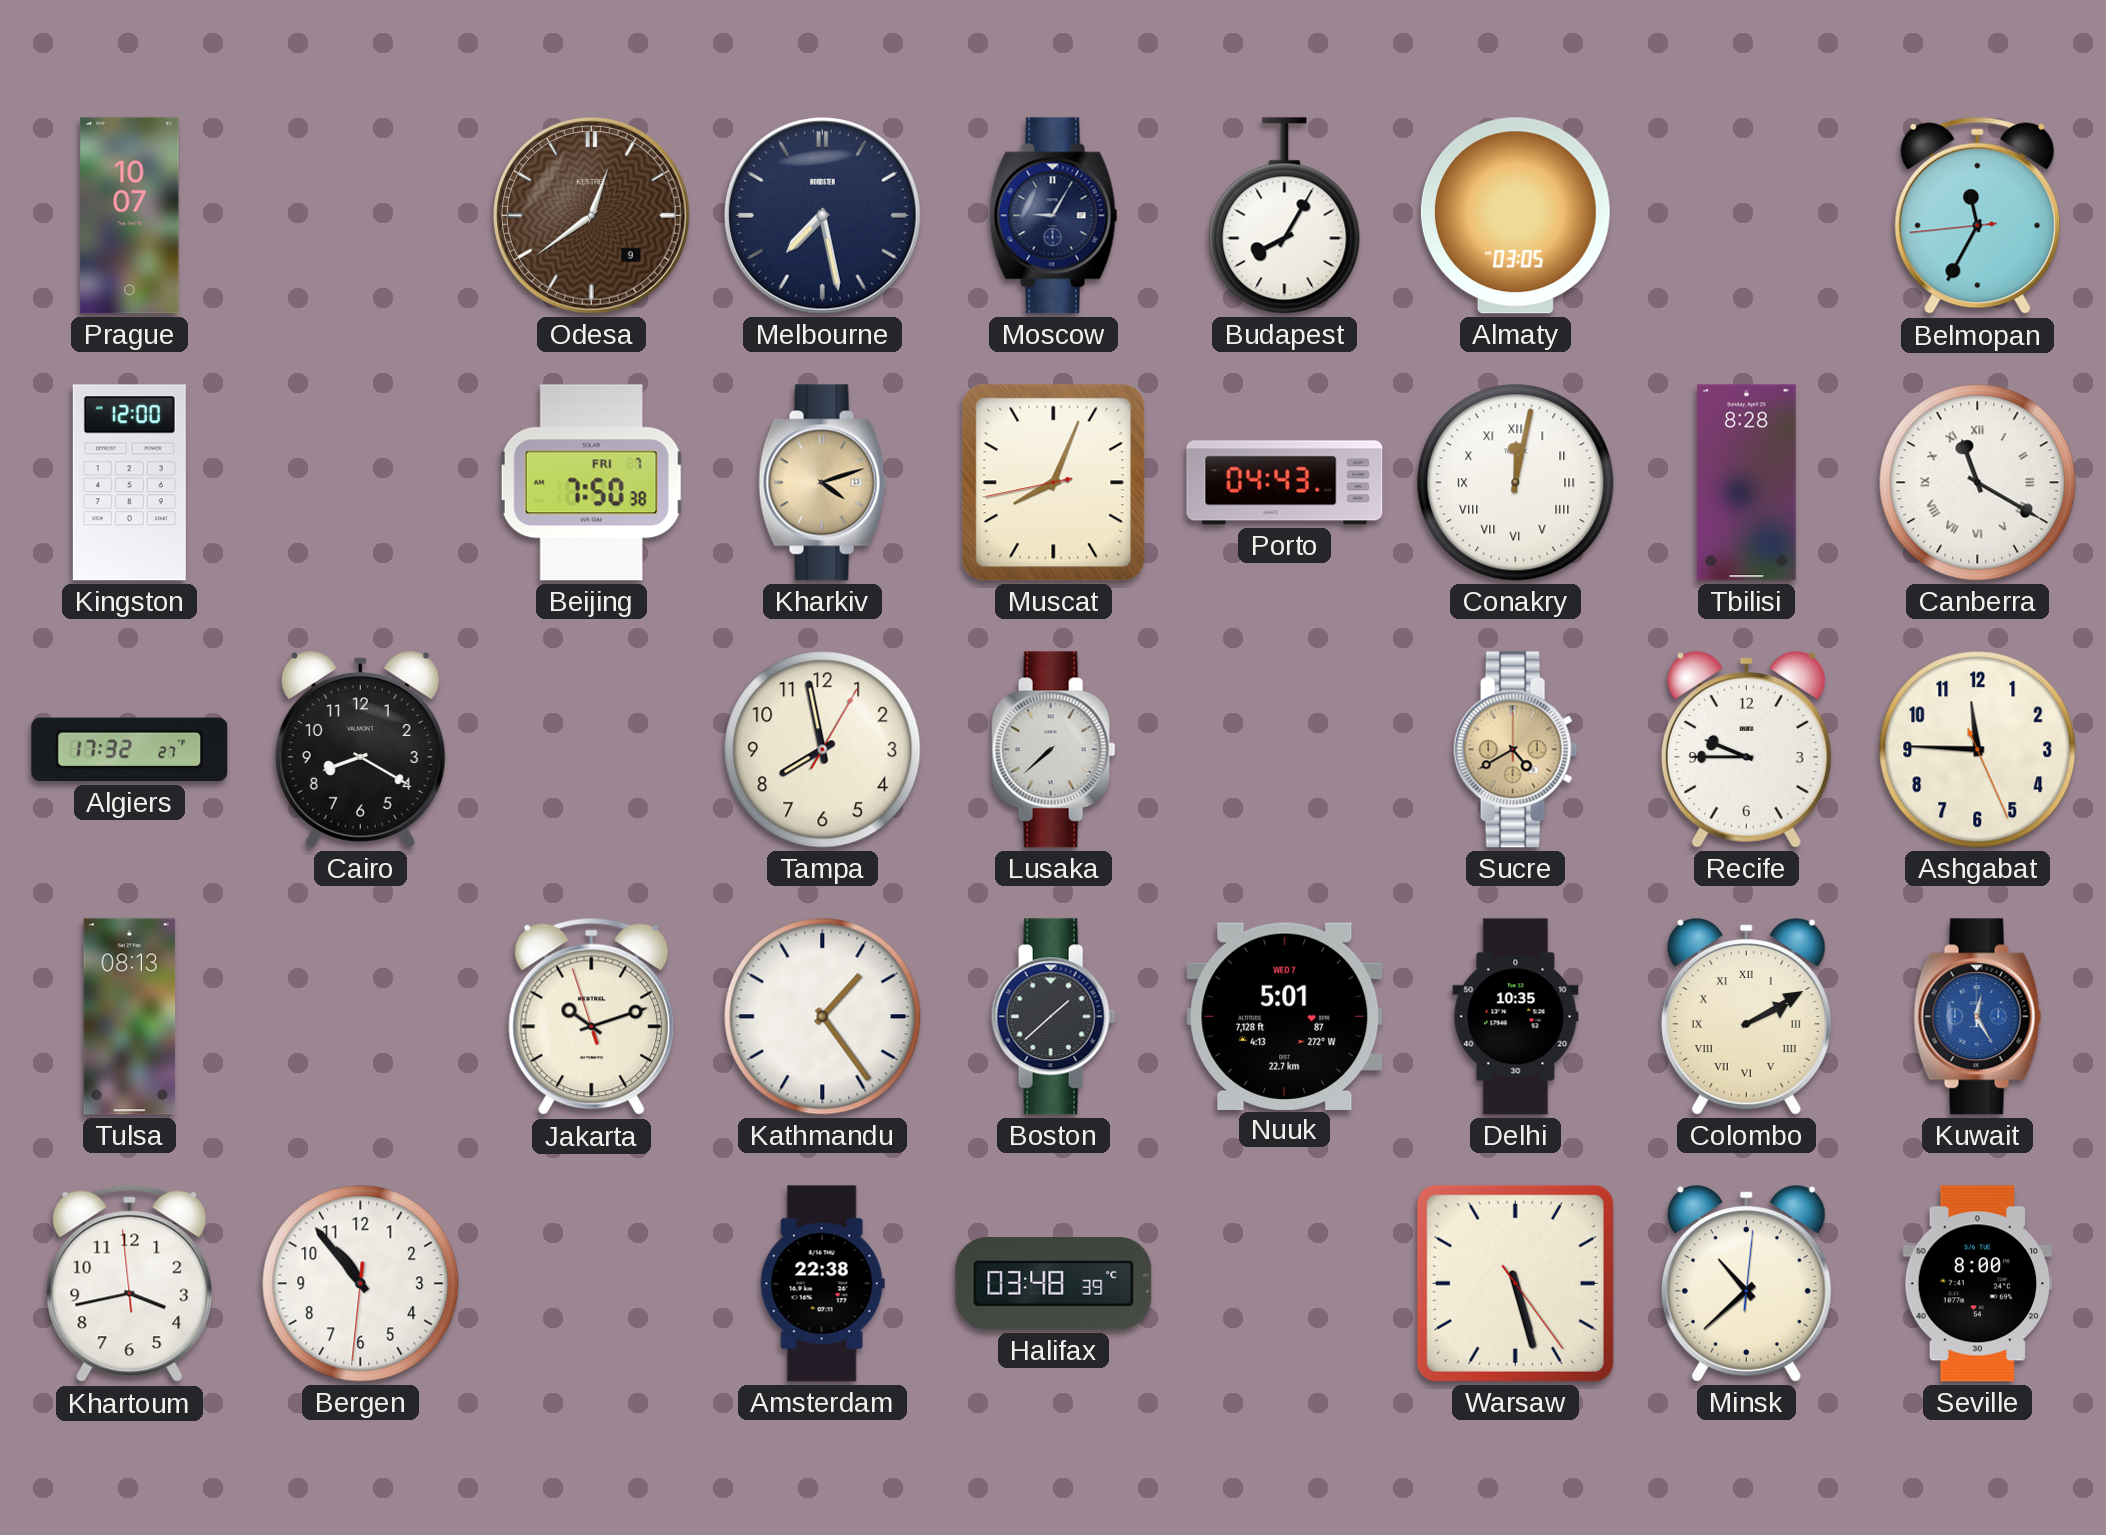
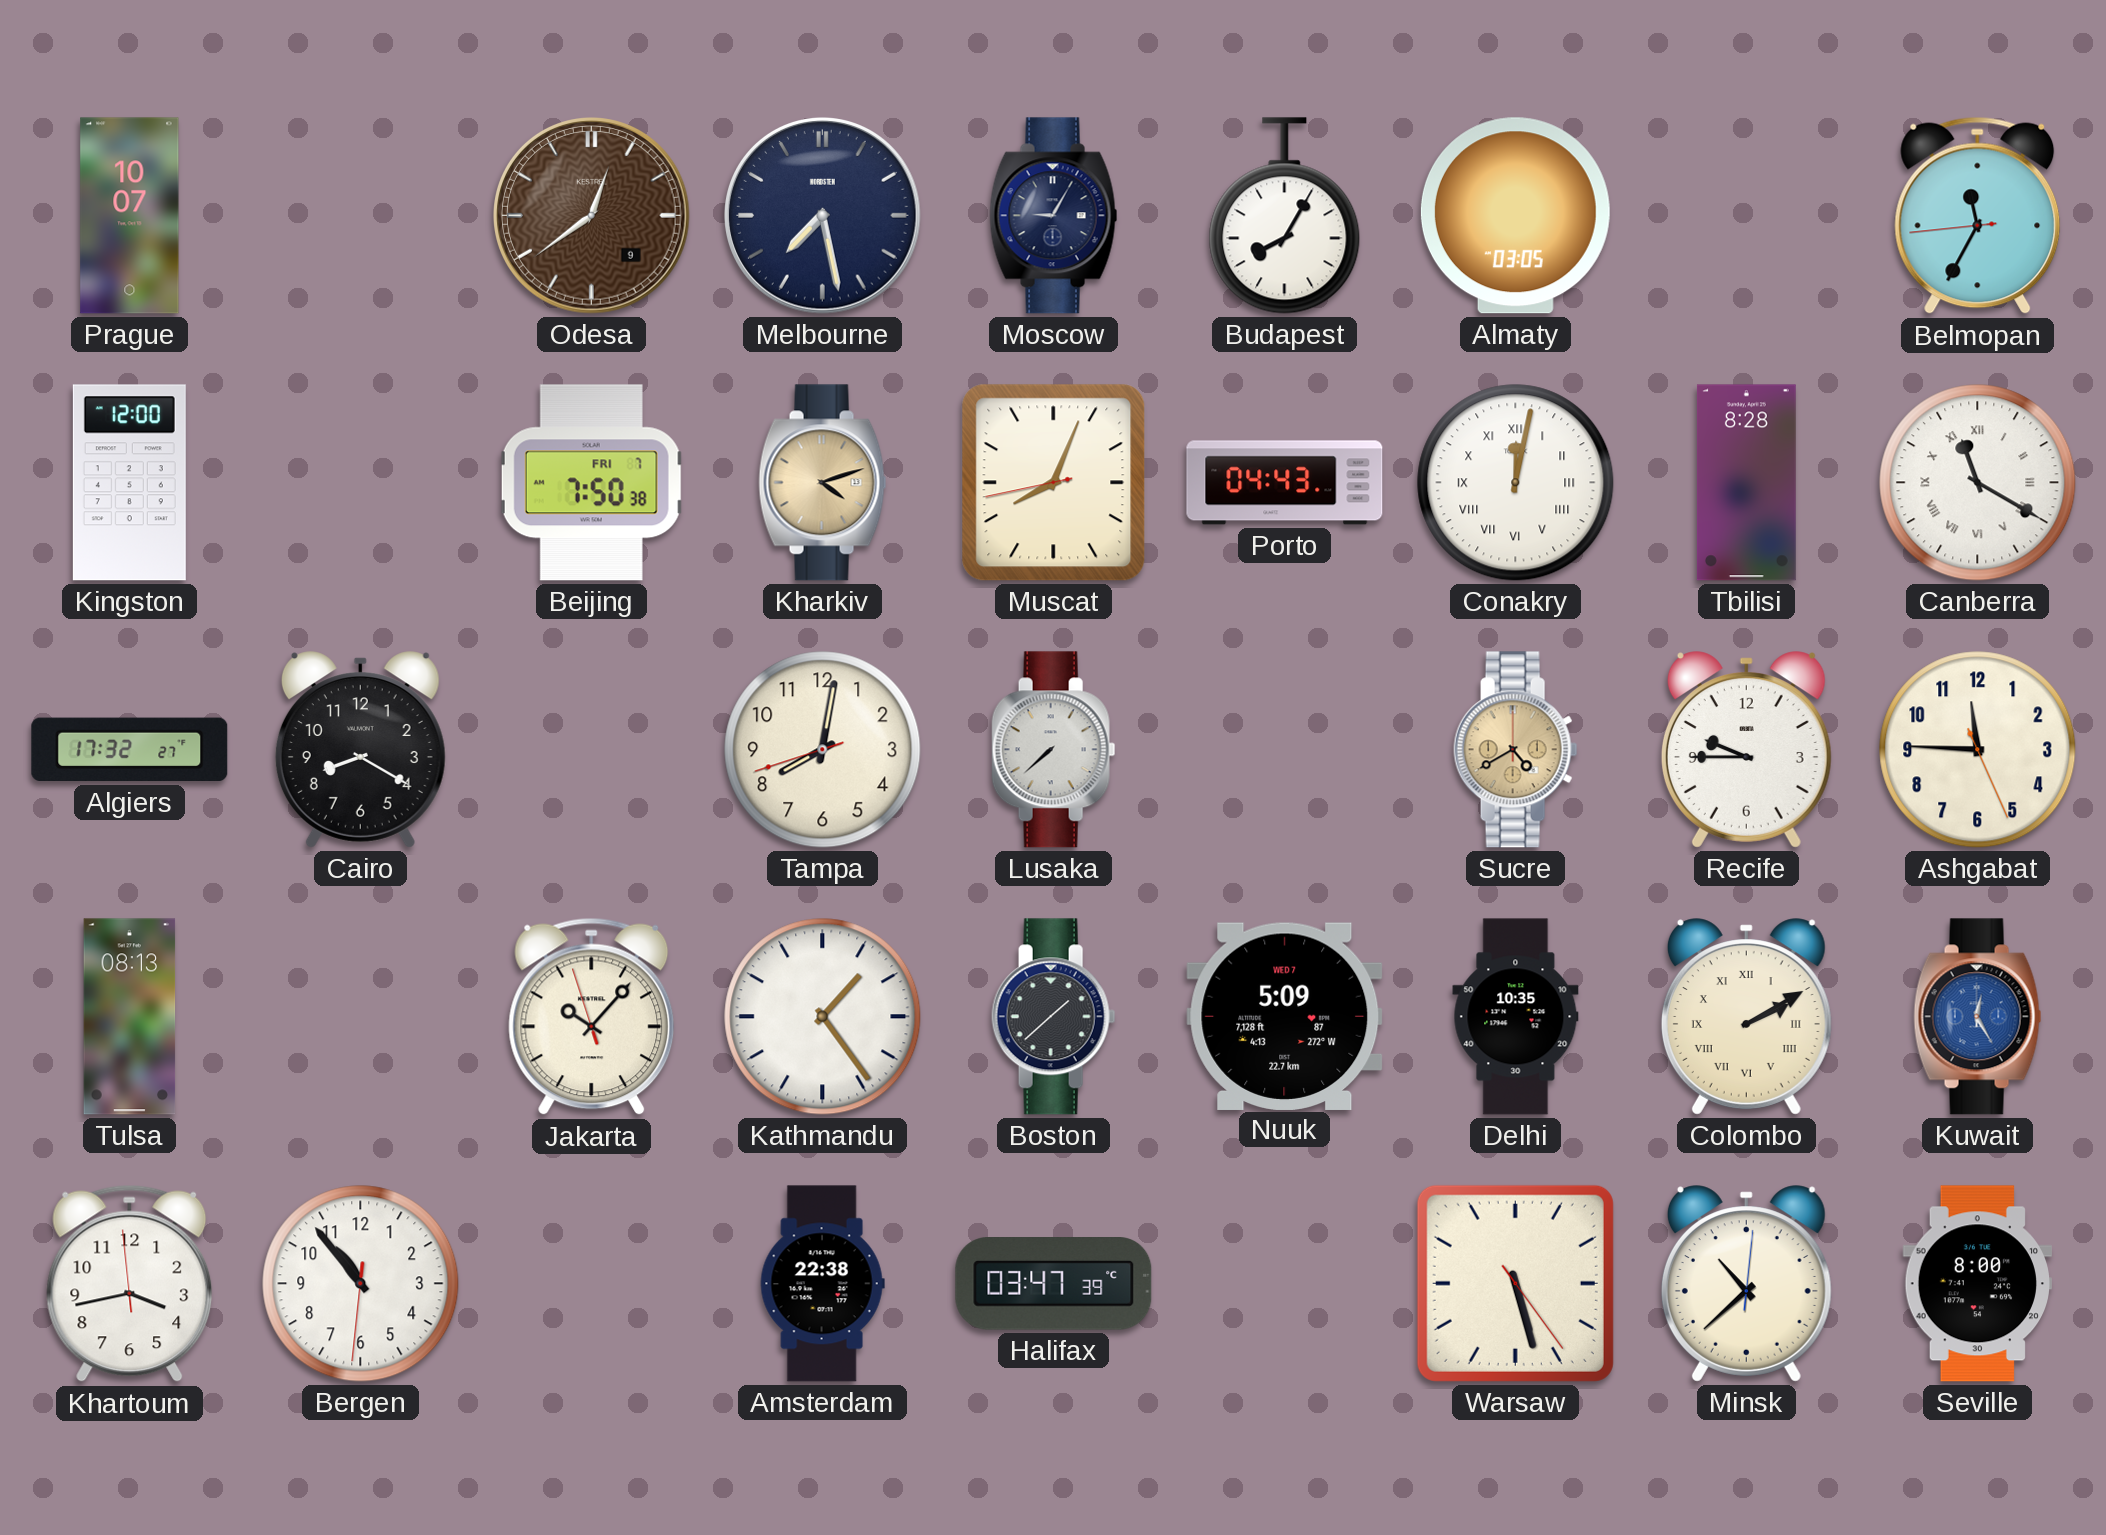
Tampa: 7:58 -> 8:01
Jakarta: 10:11 -> 10:06
Nuuk: 5:01 -> 5:09
Halifax: 03:48 -> 03:47
